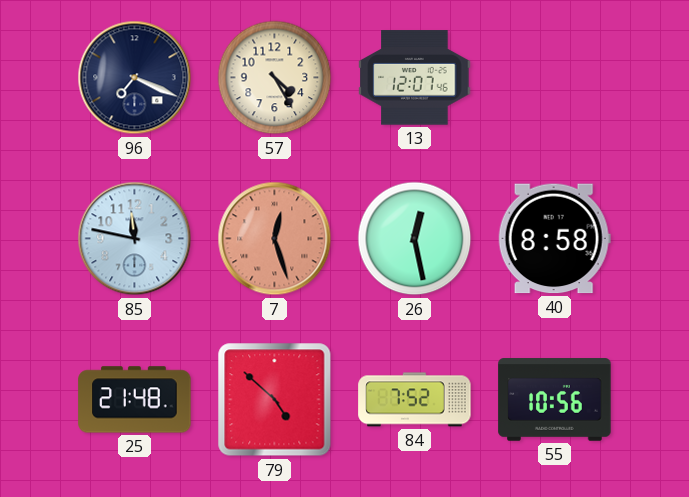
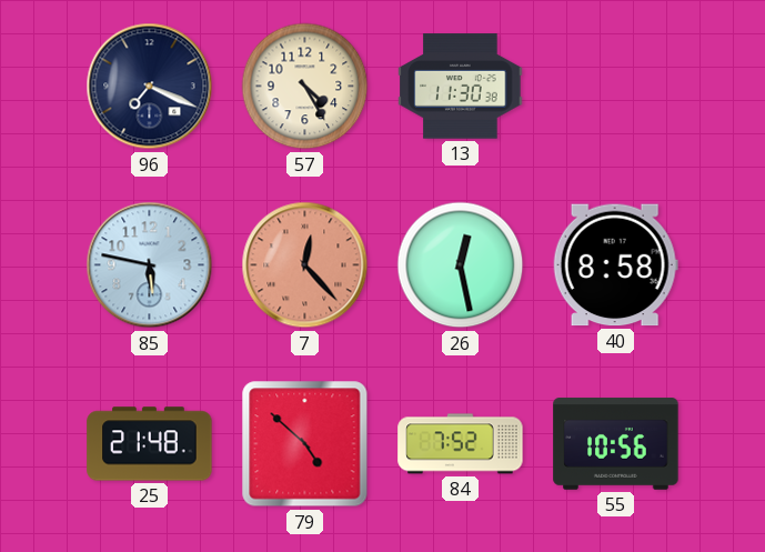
13: 12:07 -> 11:30
85: 11:47 -> 5:47
7: 12:27 -> 12:23
